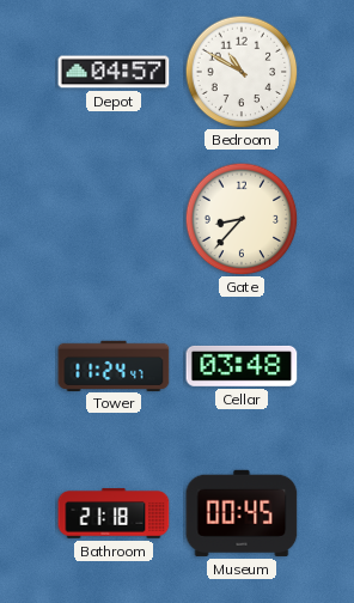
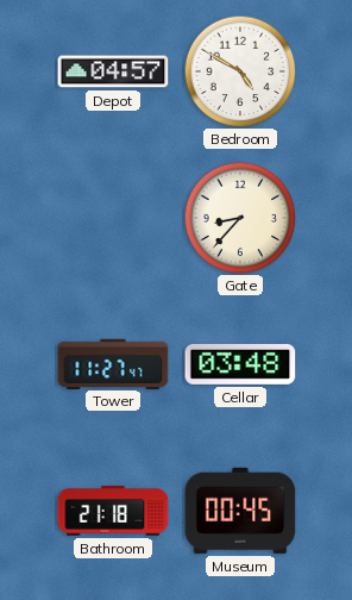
Bedroom: 10:50 -> 4:50
Tower: 11:24 -> 11:27
